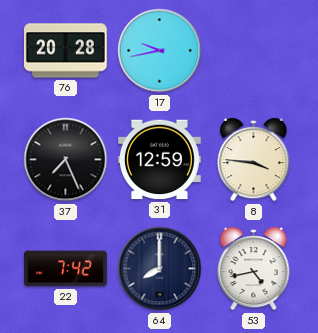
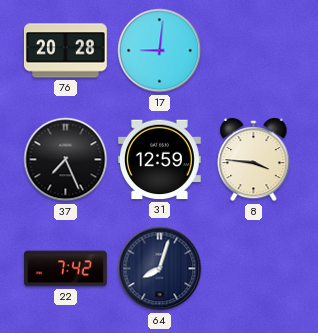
17: 9:43 -> 9:01
64: 8:00 -> 8:03
53: 4:43 -> none
